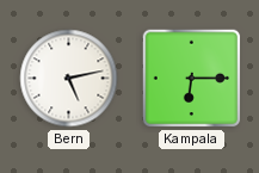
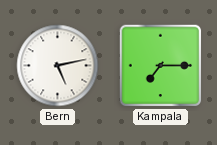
Kampala: 6:15 -> 7:15
